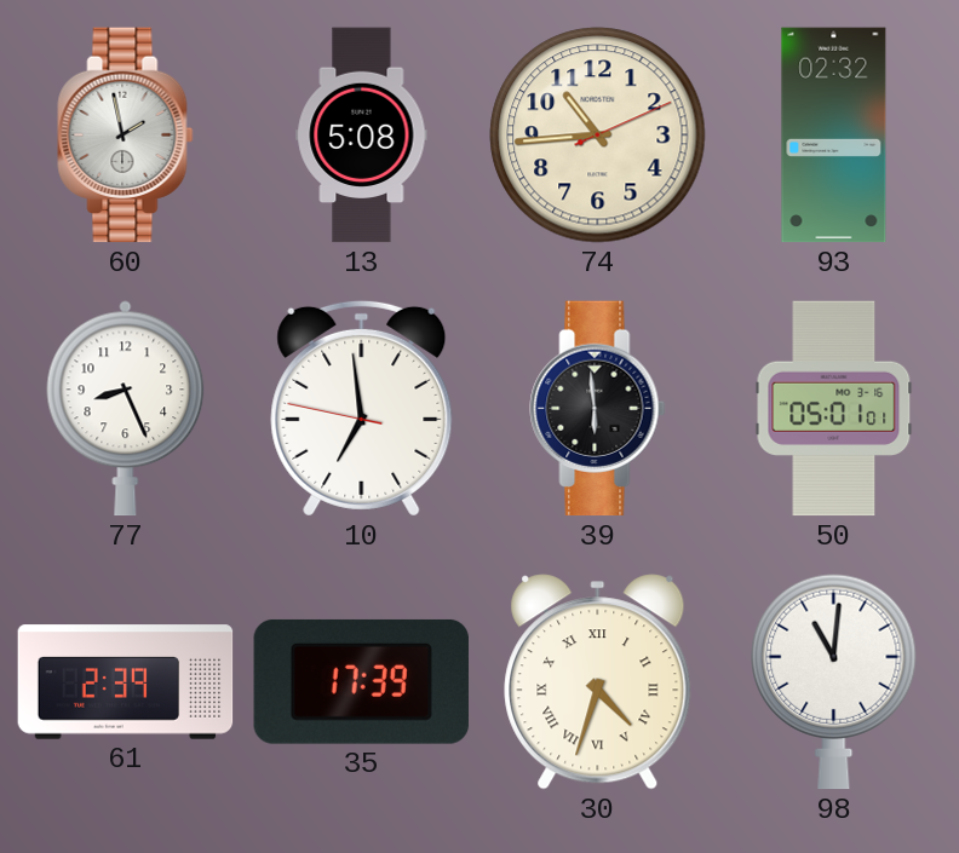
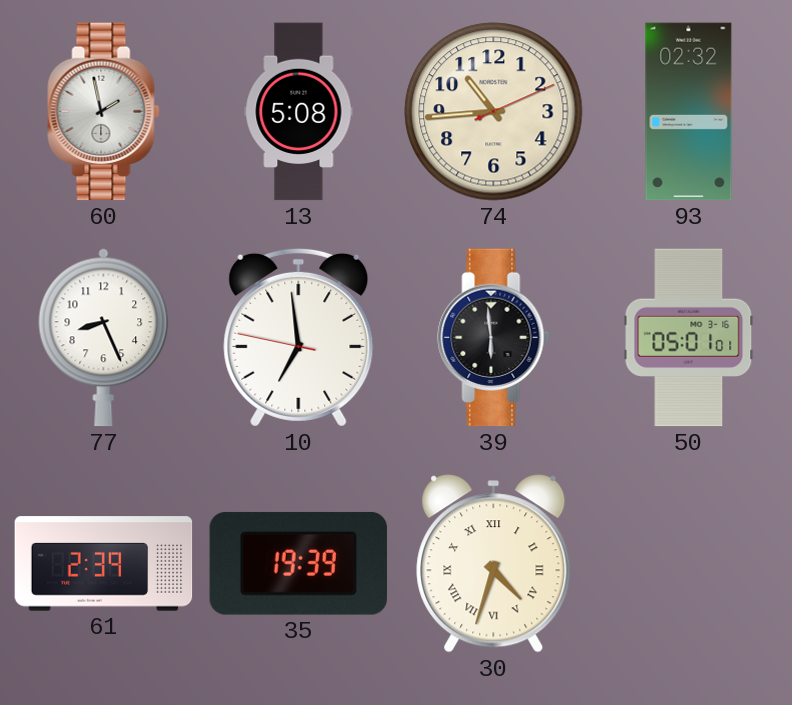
35: 17:39 -> 19:39
98: 11:01 -> none
